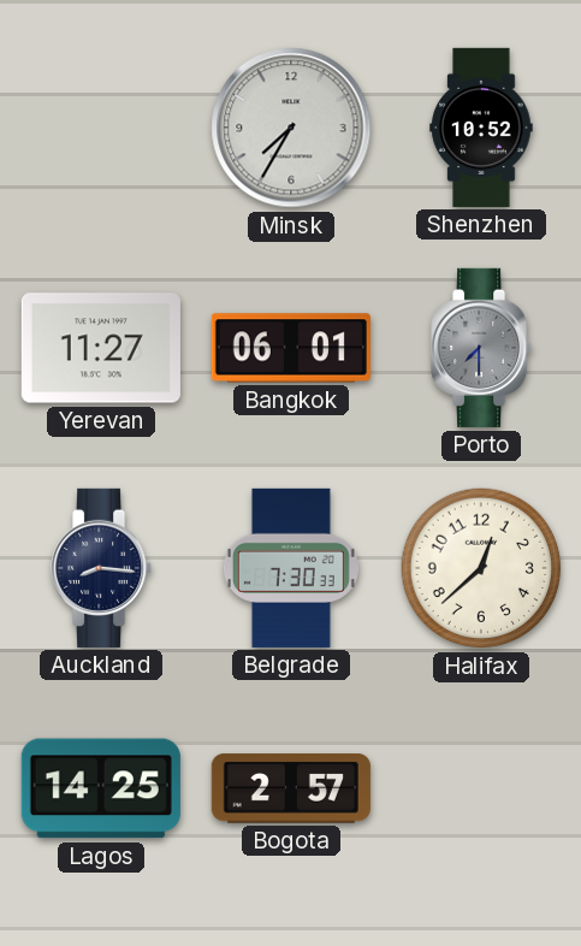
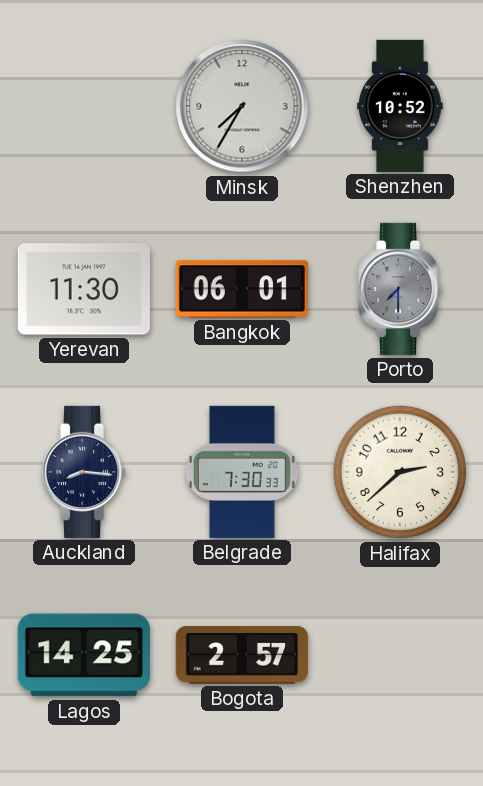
Yerevan: 11:27 -> 11:30
Halifax: 12:38 -> 2:38
